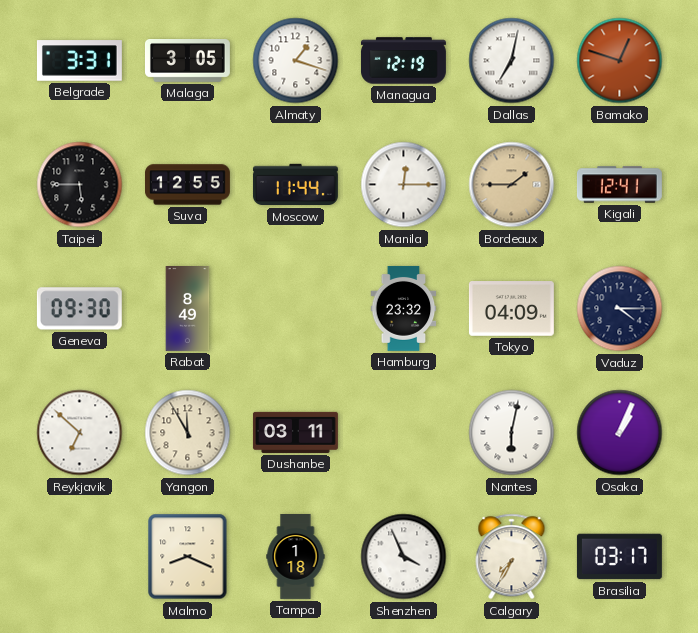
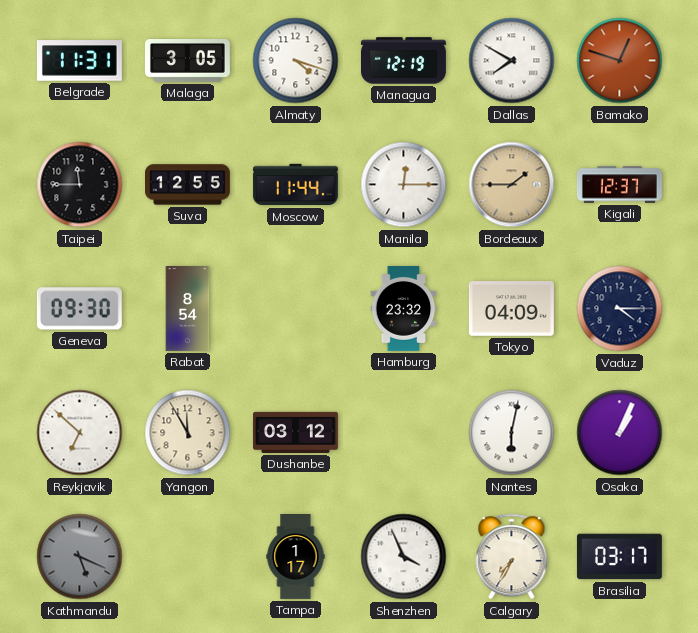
Belgrade: 3:31 -> 11:31
Almaty: 1:18 -> 4:18
Dallas: 7:02 -> 7:50
Taipei: 5:45 -> 11:45
Kigali: 12:41 -> 12:37
Rabat: 8:49 -> 8:54
Dushanbe: 03:11 -> 03:12
Kathmandu: none -> 5:19
Malmo: 8:19 -> none
Tampa: 1:18 -> 1:17
